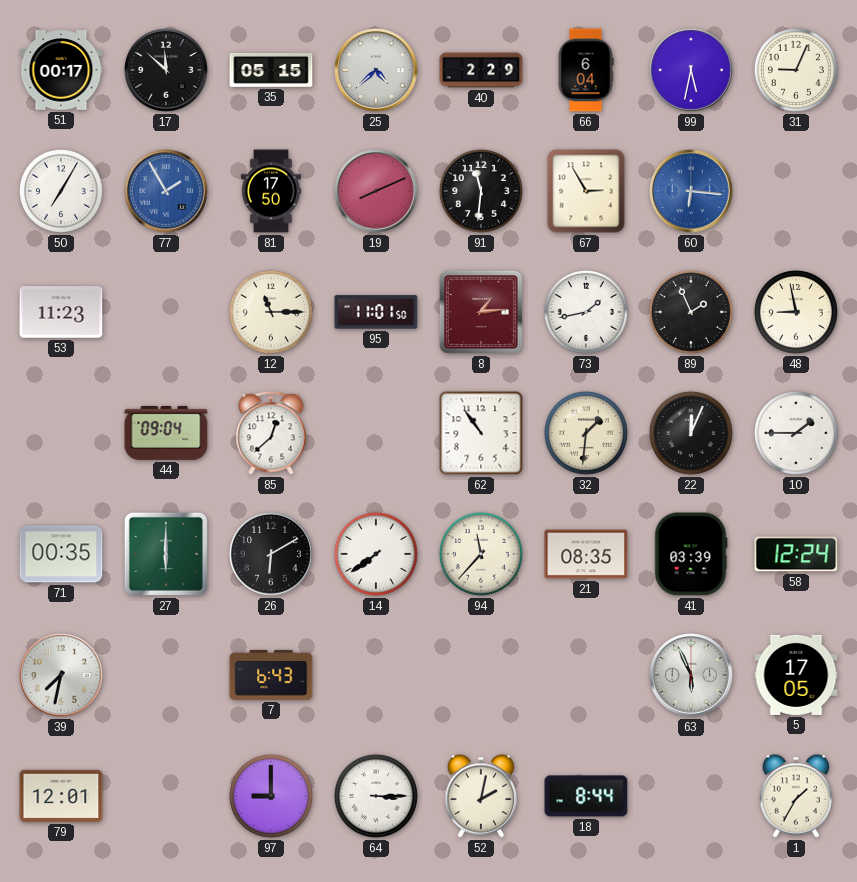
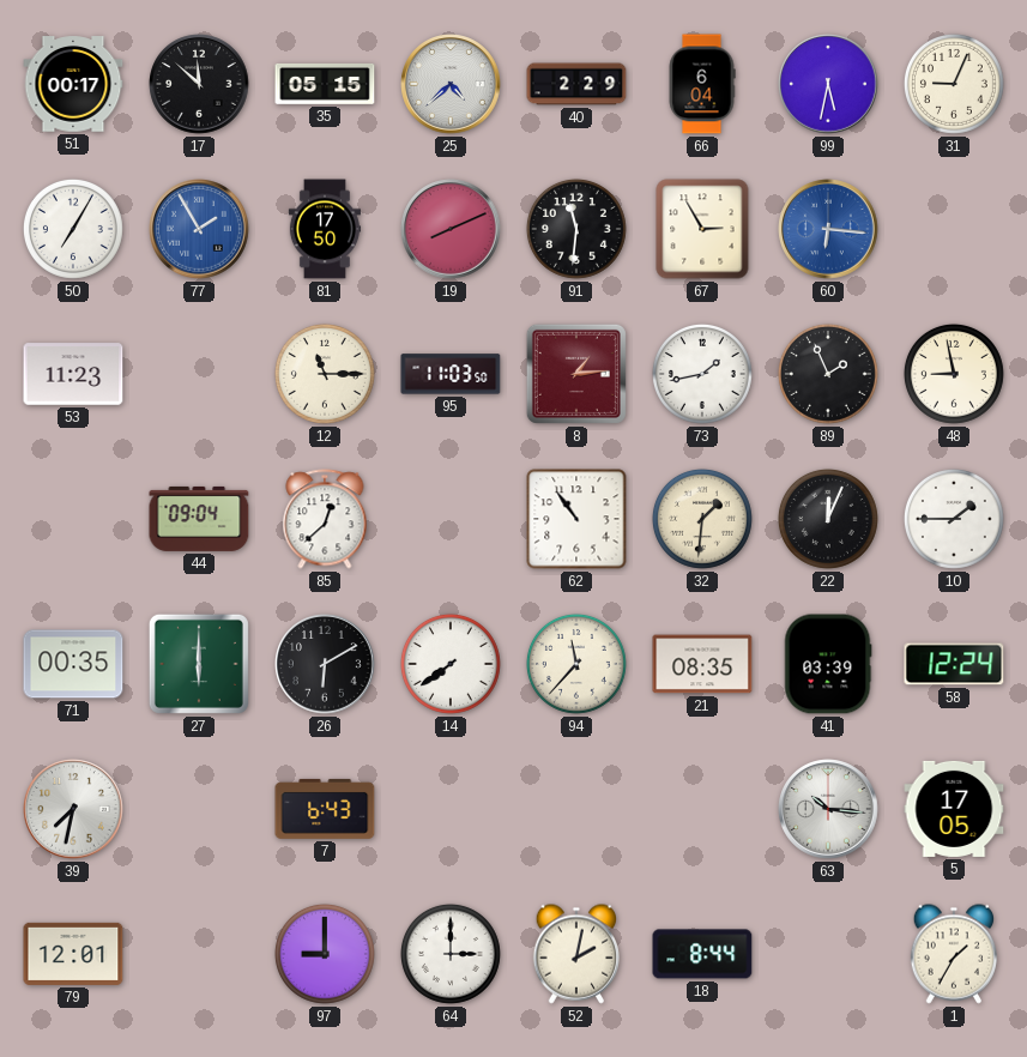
95: 11:01 -> 11:03
63: 5:56 -> 10:16
64: 3:15 -> 3:00
